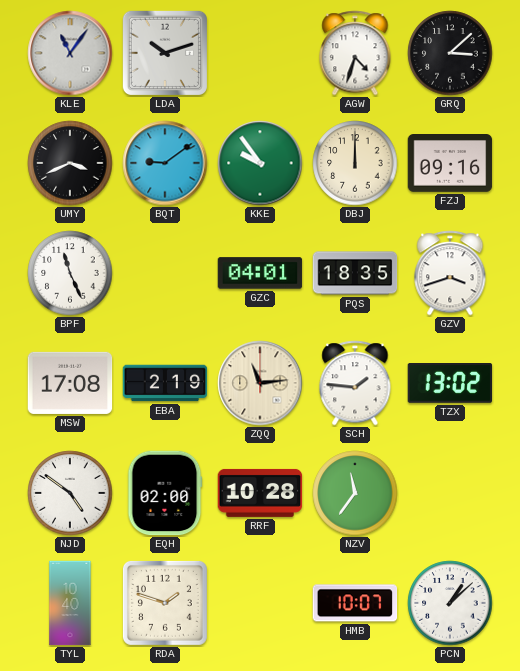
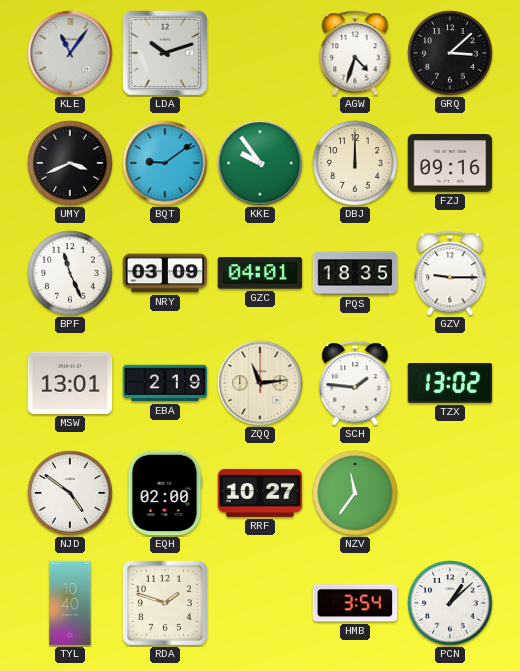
NRY: none -> 03:09
GZV: 3:42 -> 9:15
MSW: 17:08 -> 13:01
RRF: 10:28 -> 10:27
HMB: 10:07 -> 3:54
